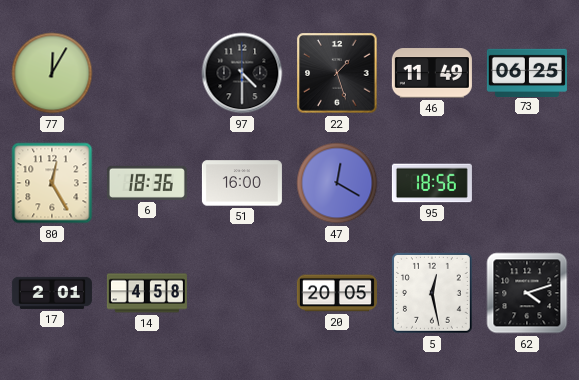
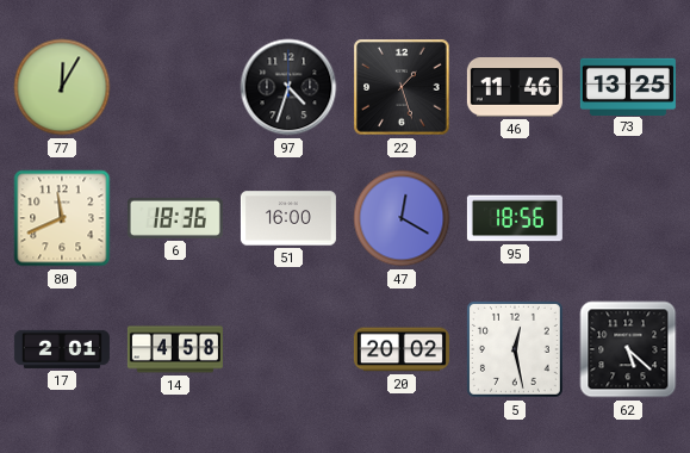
97: 4:30 -> 4:33
46: 11:49 -> 11:46
73: 06:25 -> 13:25
80: 12:25 -> 11:41
20: 20:05 -> 20:02
62: 4:12 -> 5:22
